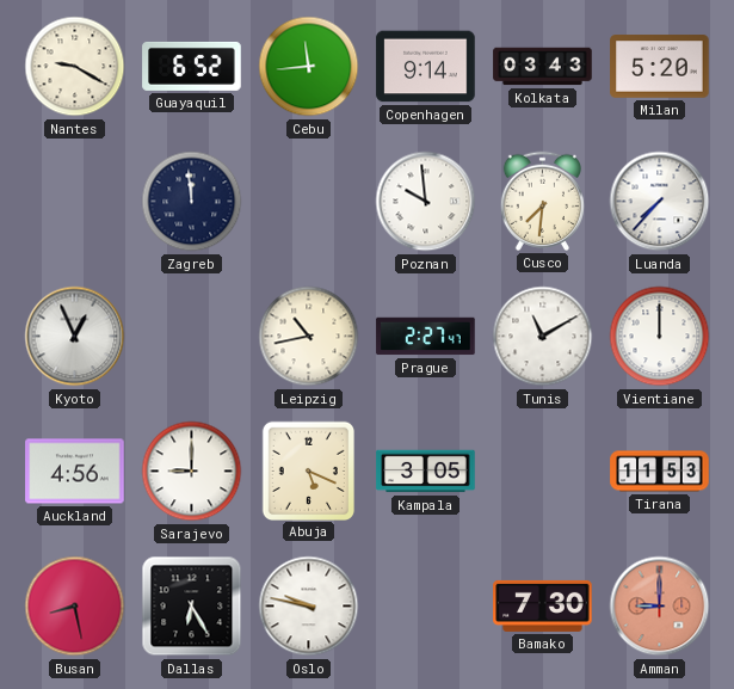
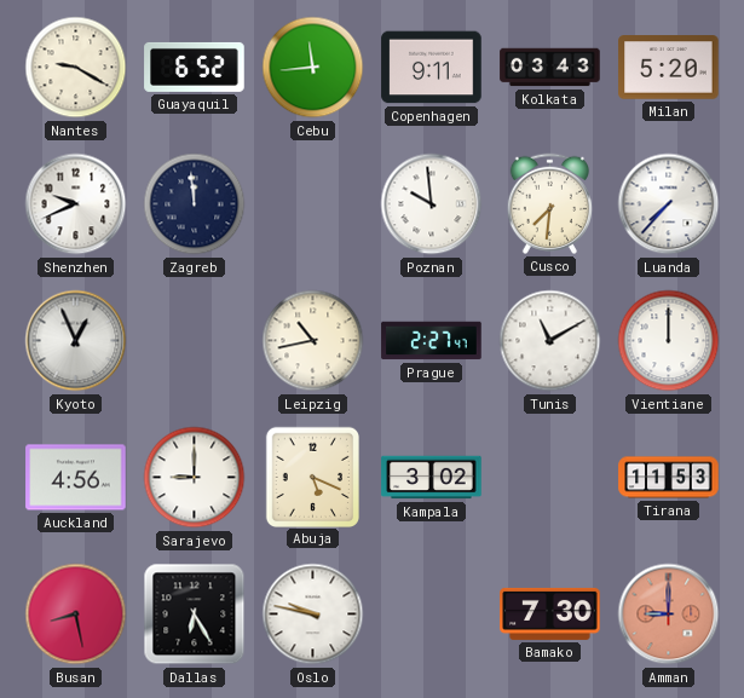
Copenhagen: 9:14 -> 9:11
Shenzhen: none -> 9:41
Kampala: 3:05 -> 3:02
